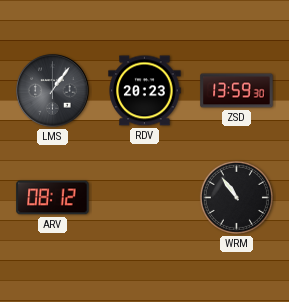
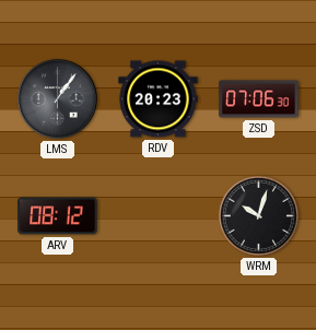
ZSD: 13:59 -> 07:06
WRM: 10:54 -> 10:03
